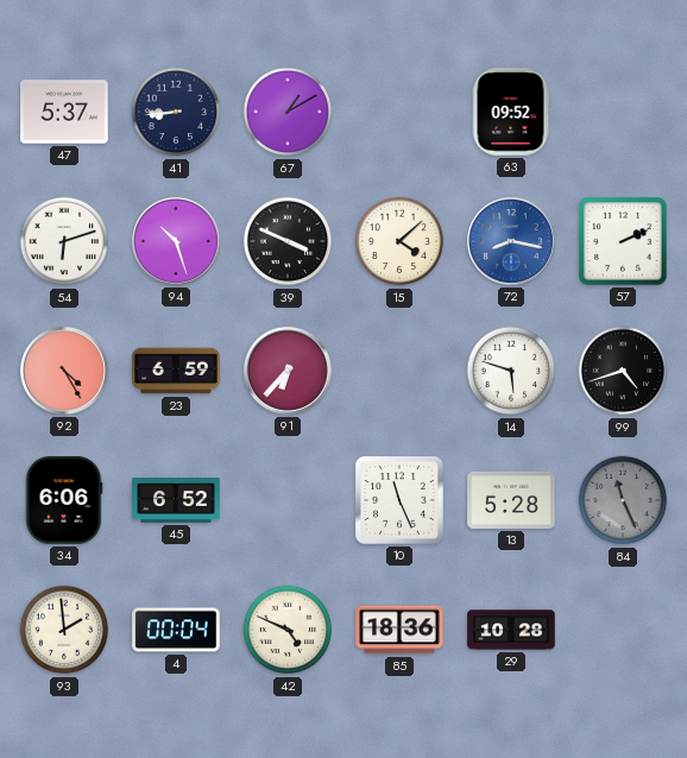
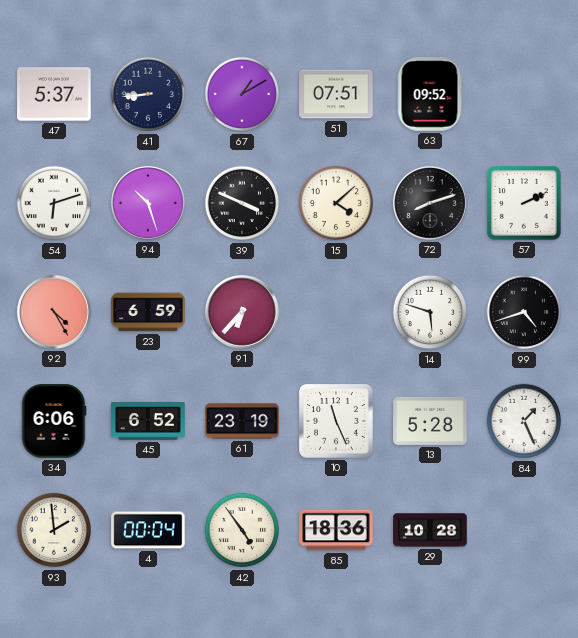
51: none -> 07:51
72: 8:17 -> 8:12
72 dial: blue -> black
61: none -> 23:19
84: 11:26 -> 1:26
84 dial: grey -> white
42: 4:49 -> 4:54
